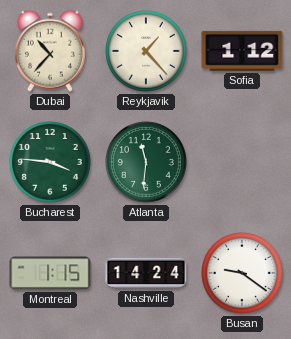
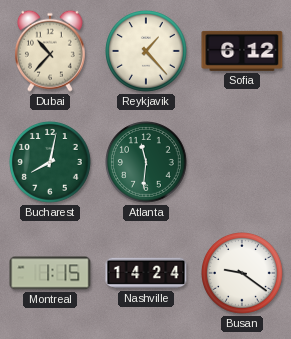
Sofia: 1:12 -> 6:12
Bucharest: 3:46 -> 8:02
